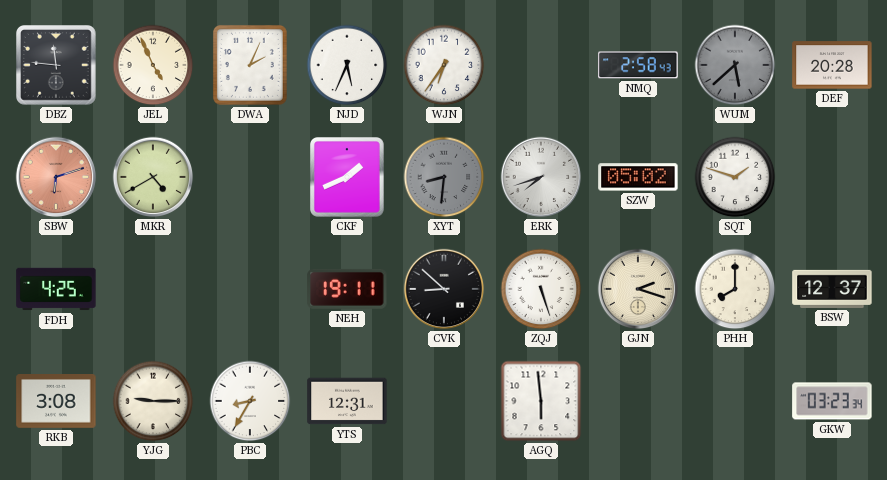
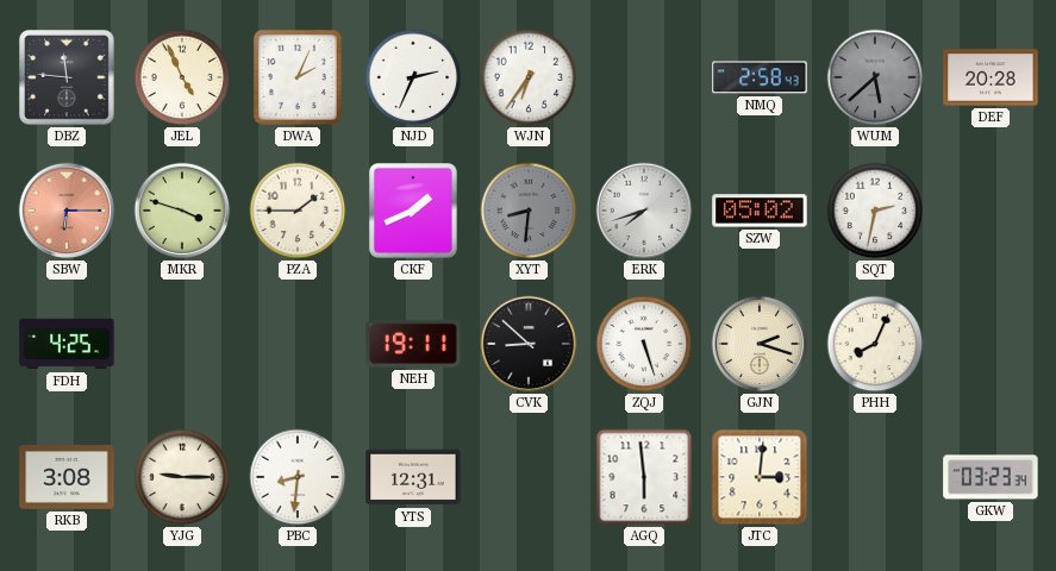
NJD: 5:34 -> 2:34
SBW: 6:12 -> 6:15
MKR: 4:40 -> 3:48
PZA: none -> 1:45
SQT: 1:48 -> 2:32
PHH: 8:00 -> 8:04
BSW: 12:37 -> none
PBC: 8:35 -> 8:31
JTC: none -> 3:01
